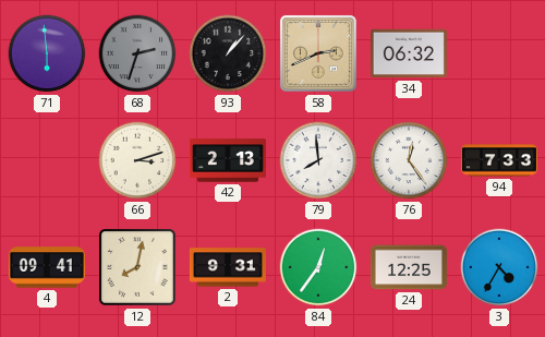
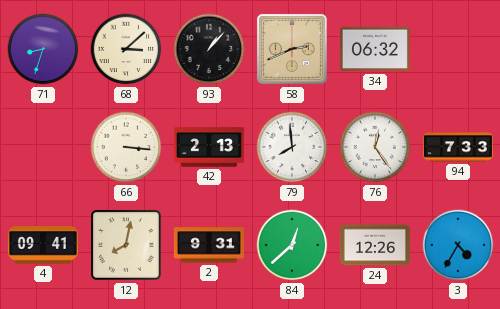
71: 5:59 -> 8:33
68: 2:33 -> 3:08
68 dial: grey -> cream
66: 3:12 -> 3:16
84: 12:36 -> 12:38
24: 12:25 -> 12:26
